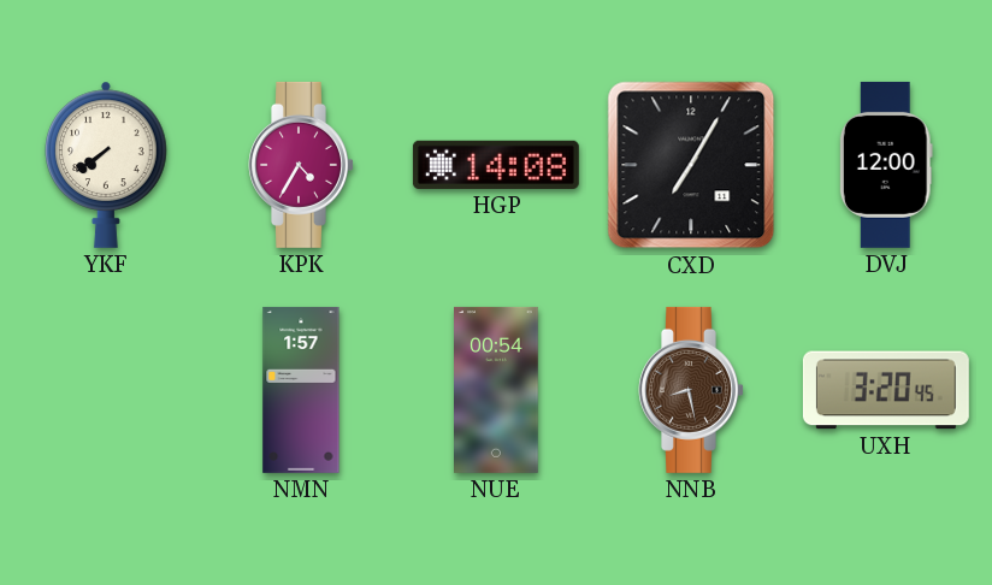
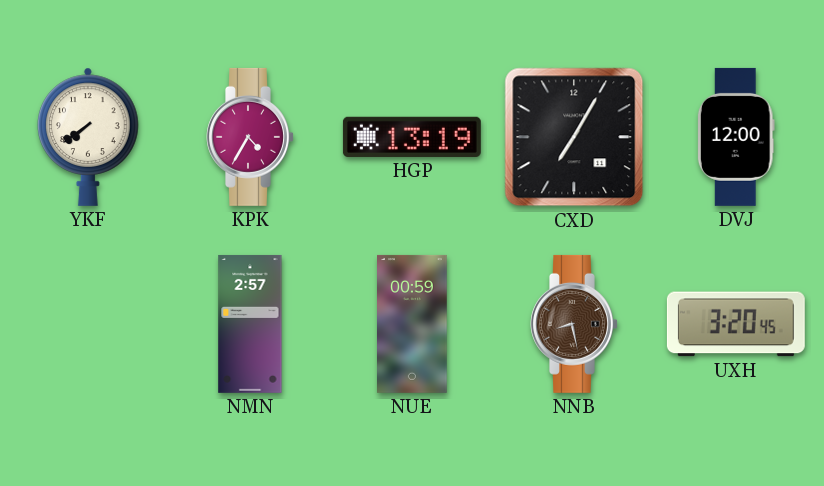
HGP: 14:08 -> 13:19
NMN: 1:57 -> 2:57
NUE: 00:54 -> 00:59
